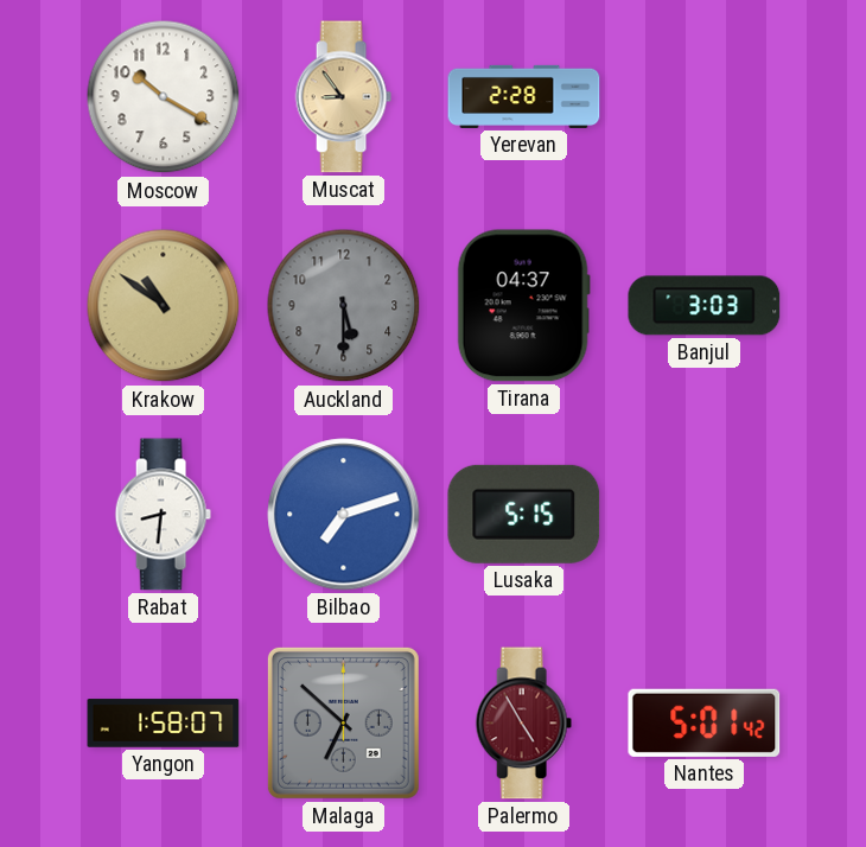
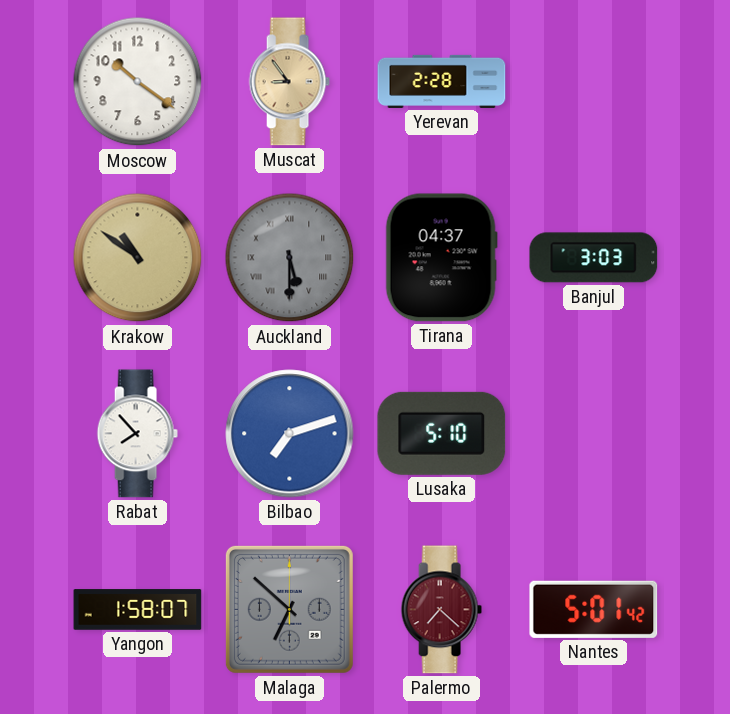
Moscow: 10:20 -> 10:21
Auckland numerals: Arabic -> Roman
Rabat: 8:31 -> 7:53
Lusaka: 5:15 -> 5:10
Palermo: 4:55 -> 7:22
